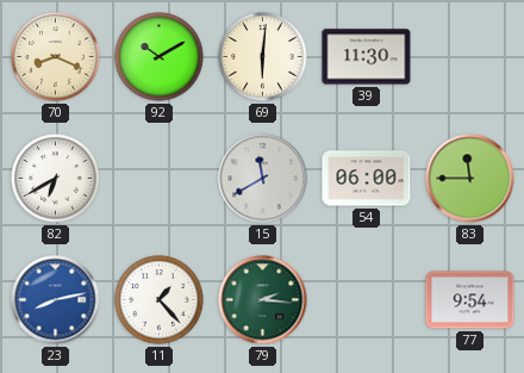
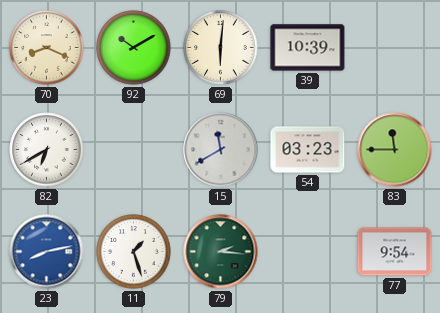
39: 11:30 -> 10:39
54: 06:00 -> 03:23
11: 1:23 -> 1:27
